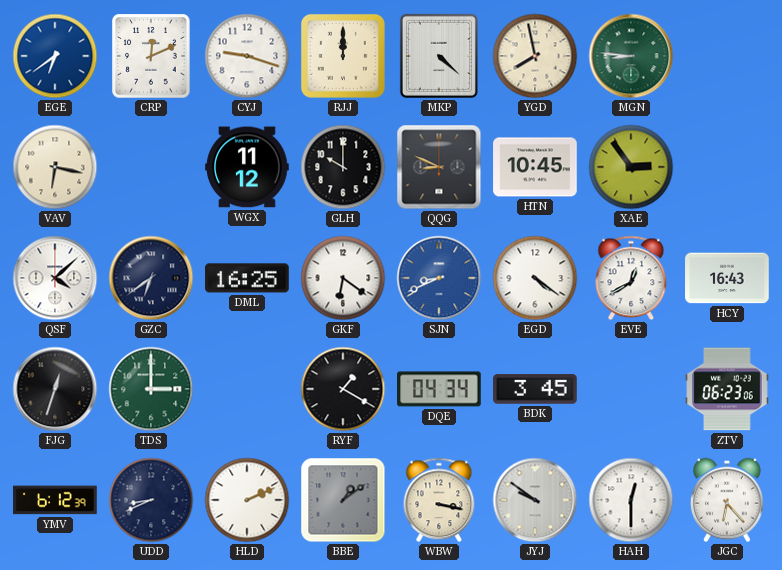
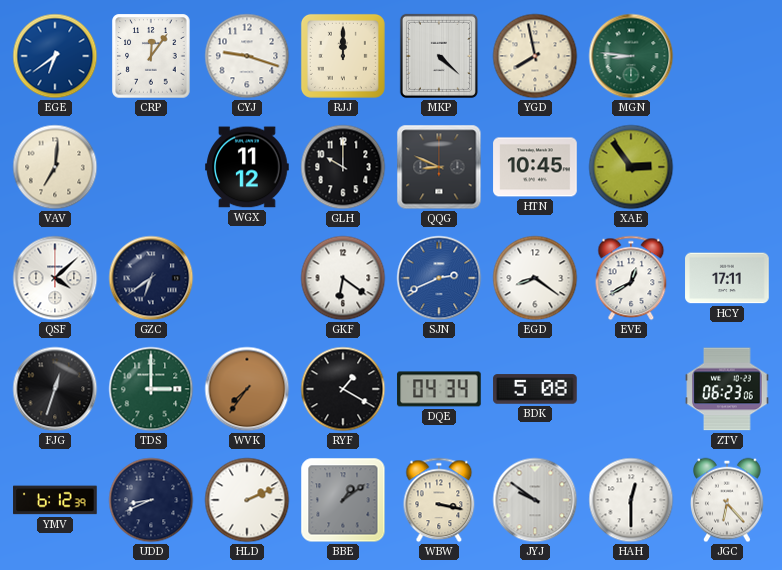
CRP: 12:11 -> 12:06
VAV: 6:17 -> 7:01
DML: 16:25 -> none
SJN: 8:41 -> 2:41
EGD: 4:21 -> 8:21
HCY: 16:43 -> 17:11
WVK: none -> 7:36
BDK: 3:45 -> 5:08
